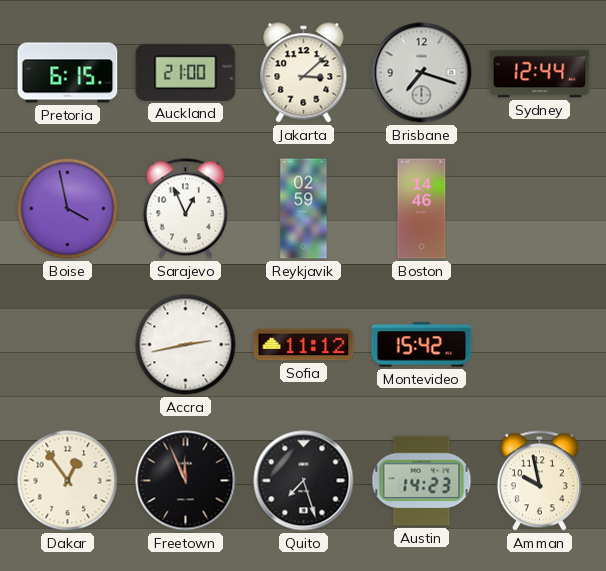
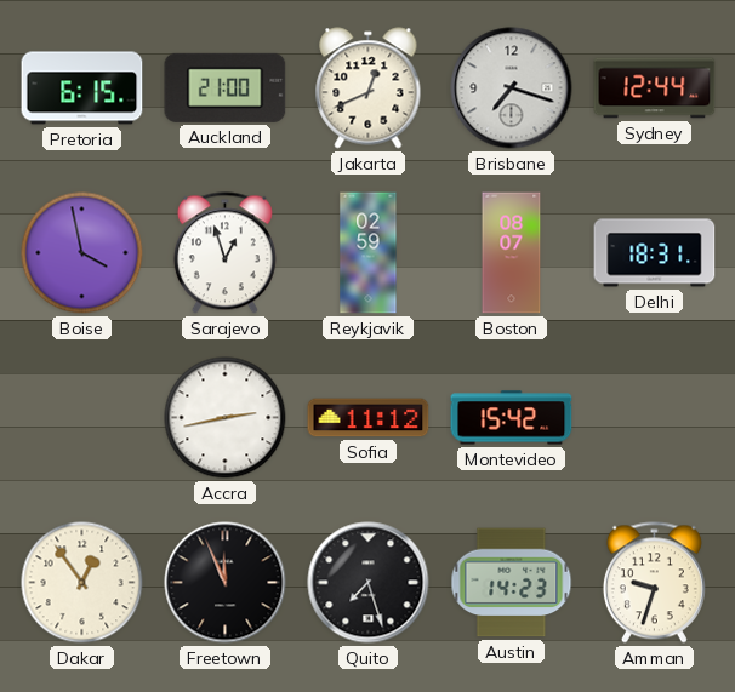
Jakarta: 3:08 -> 12:41
Sarajevo: 12:56 -> 12:57
Boston: 14:46 -> 08:07
Delhi: none -> 18:31
Amman: 9:58 -> 9:33
